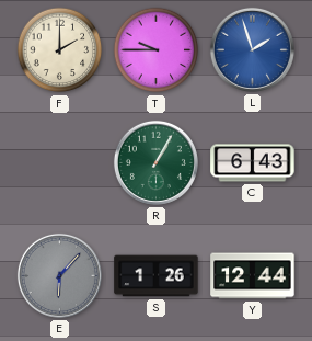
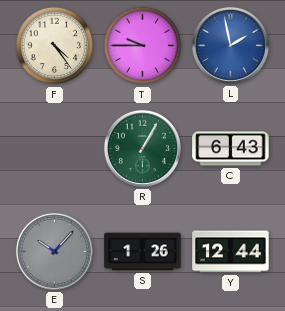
F: 2:00 -> 4:24
L: 1:57 -> 1:58
E: 6:07 -> 10:07
